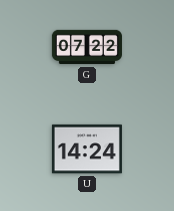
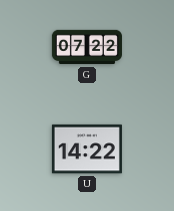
U: 14:24 -> 14:22
